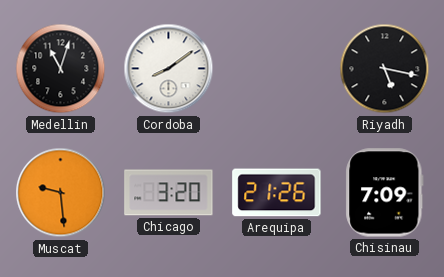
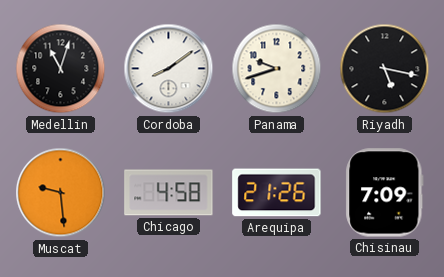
Panama: none -> 9:42
Chicago: 3:20 -> 4:58
